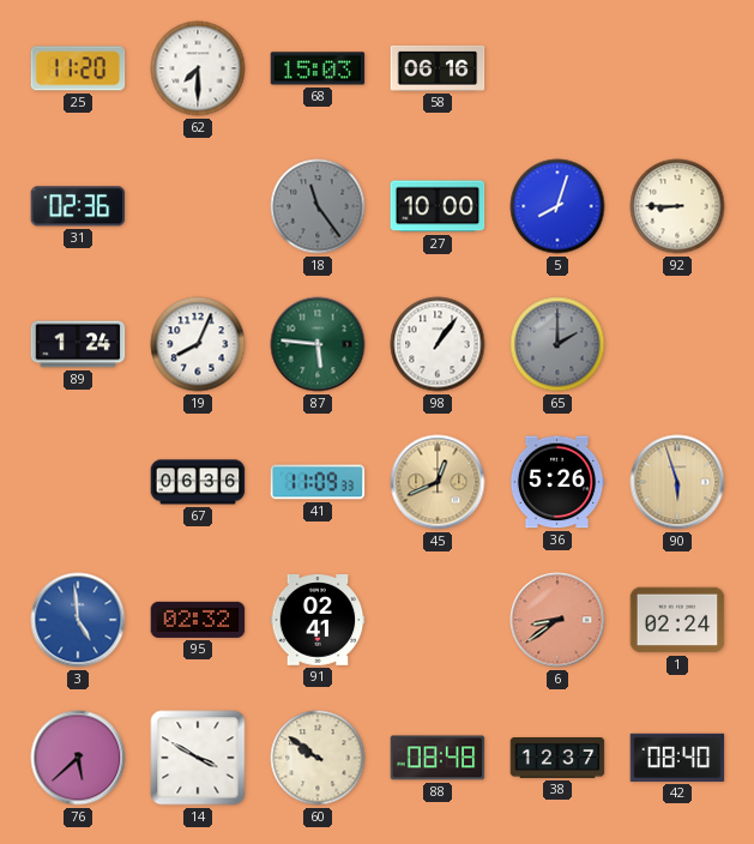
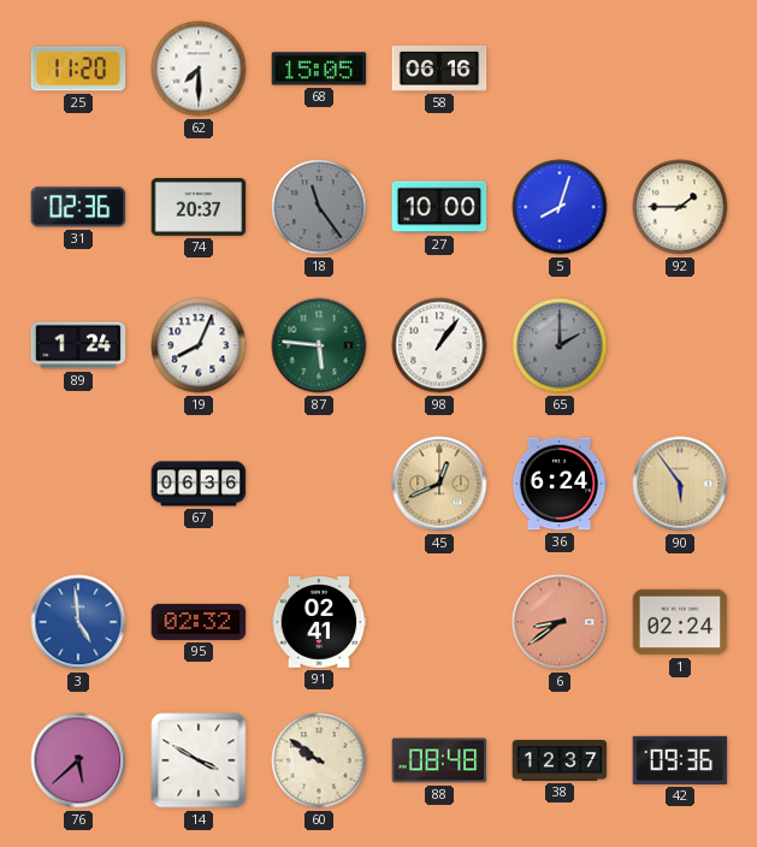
68: 15:03 -> 15:05
74: none -> 20:37
92: 8:45 -> 1:45
41: 11:09 -> none
36: 5:26 -> 6:24
90: 5:57 -> 5:54
42: 08:40 -> 09:36
